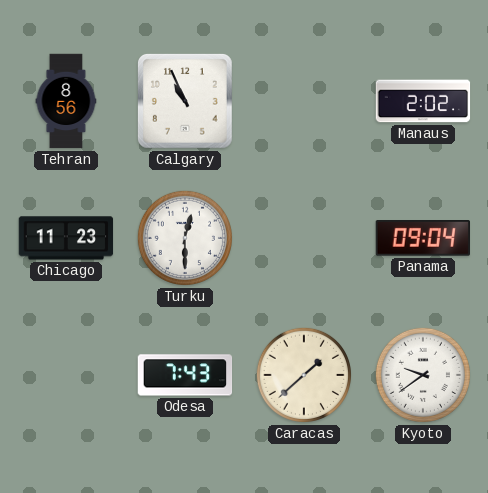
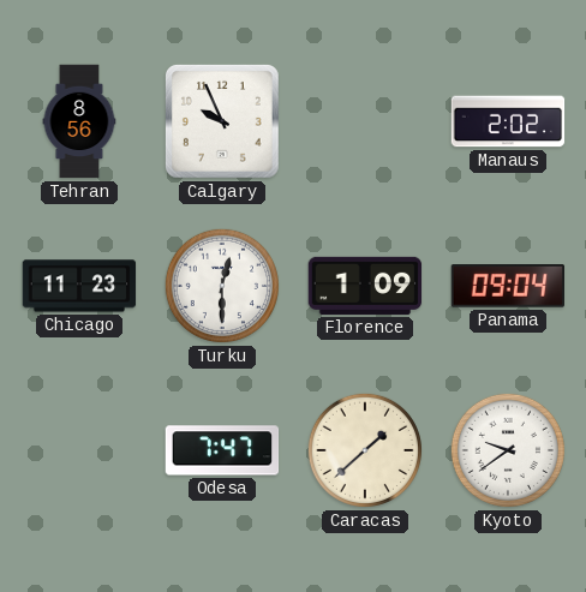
Calgary: 10:56 -> 9:56
Florence: none -> 1:09
Odesa: 7:43 -> 7:47
